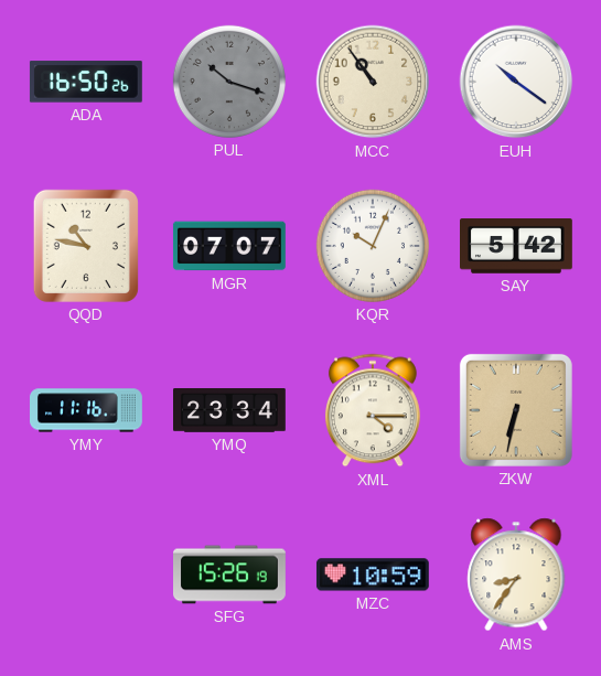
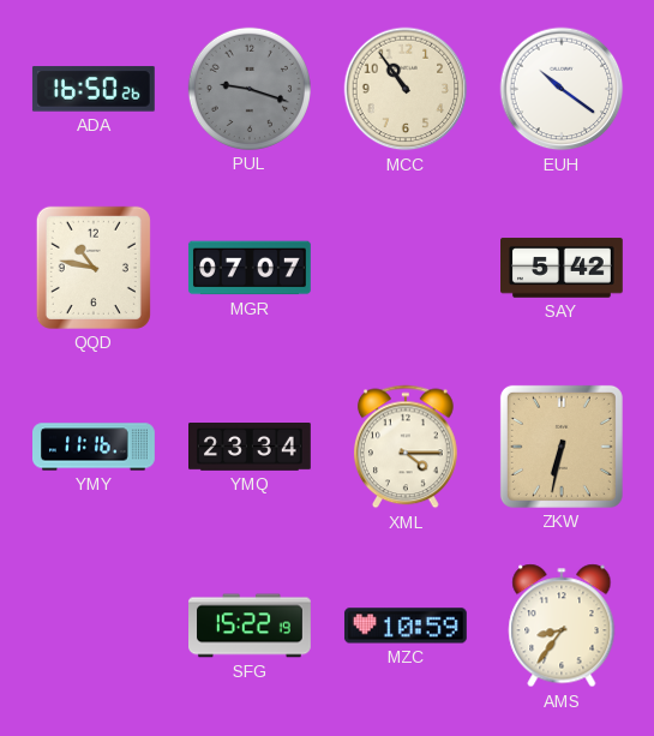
PUL: 10:18 -> 9:18
KQR: 10:04 -> none
SFG: 15:26 -> 15:22
